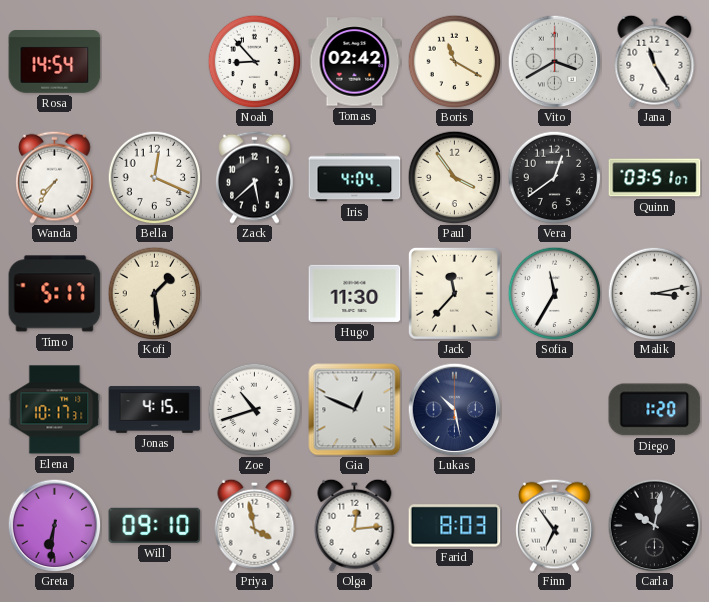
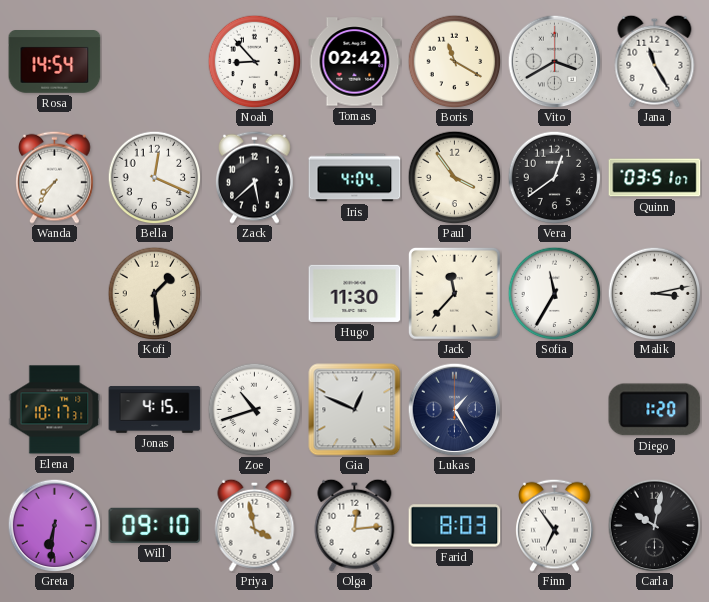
Timo: 5:17 -> none
Lukas: 10:28 -> 1:25
